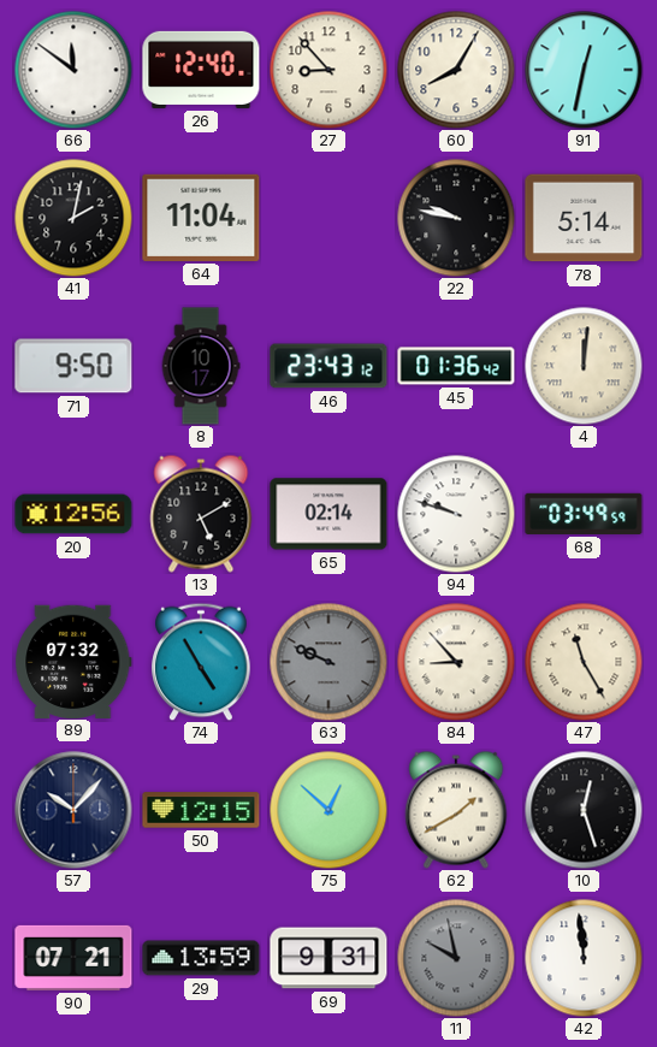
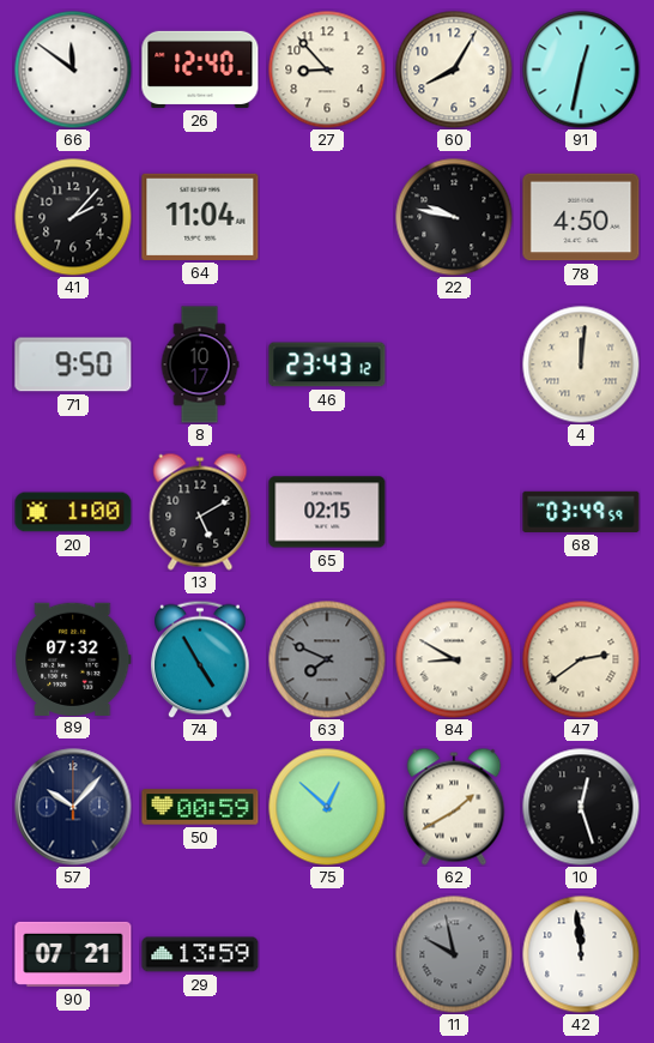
41: 2:02 -> 2:07
78: 5:14 -> 4:50
45: 01:36 -> none
20: 12:56 -> 1:00
65: 02:14 -> 02:15
94: 9:48 -> none
63: 9:49 -> 7:49
84: 8:53 -> 8:50
47: 11:25 -> 2:39
50: 12:15 -> 00:59
69: 9:31 -> none
